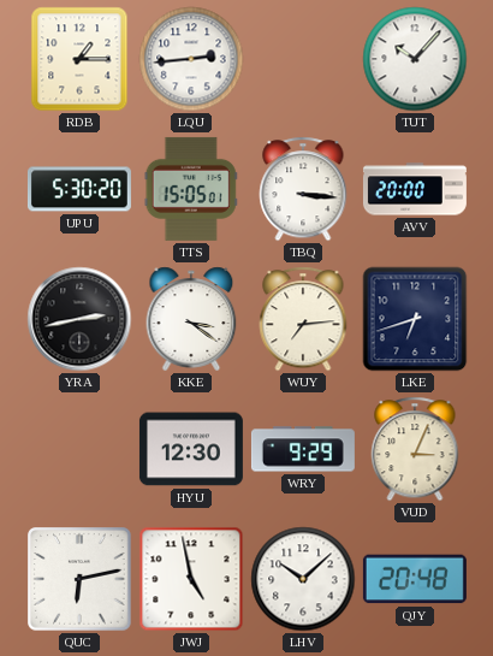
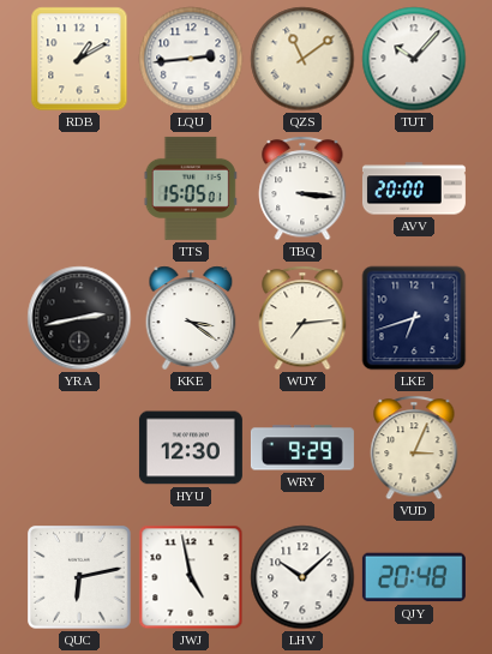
RDB: 1:15 -> 1:10
QZS: none -> 11:09
UPU: 5:30 -> none
